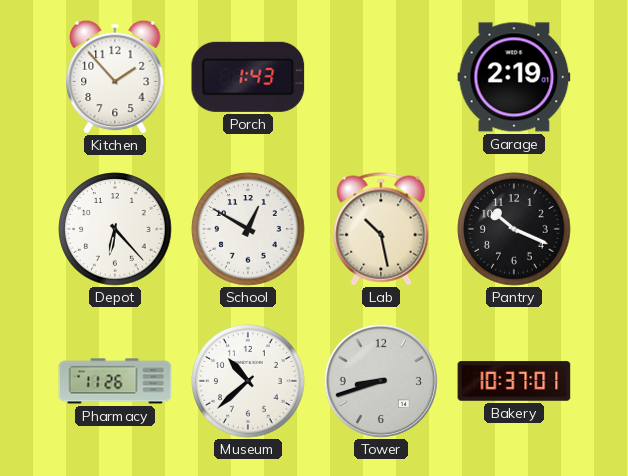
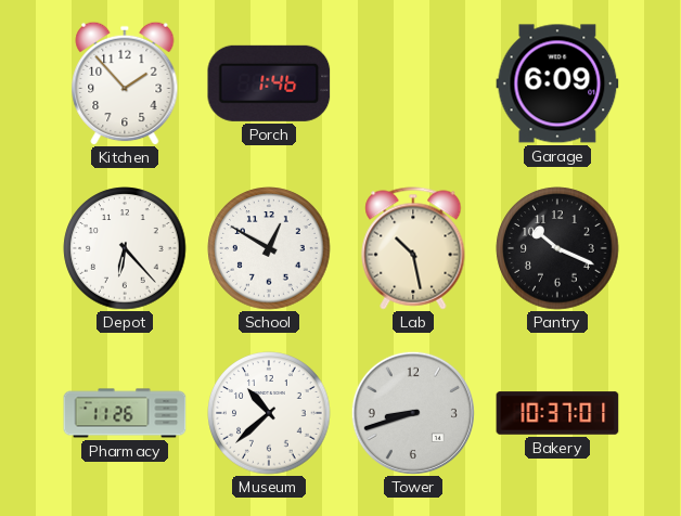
Porch: 1:43 -> 1:46
Garage: 2:19 -> 6:09
